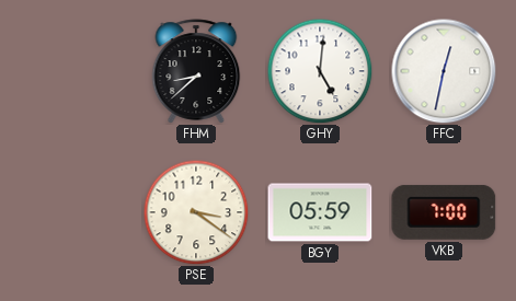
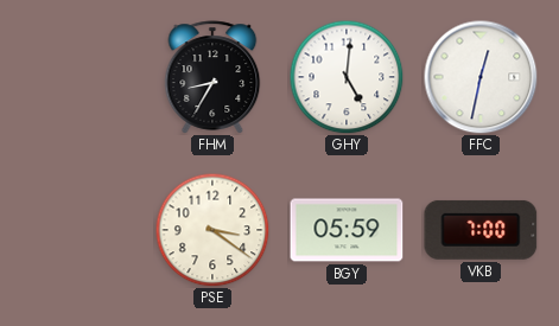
FHM: 8:38 -> 8:35
